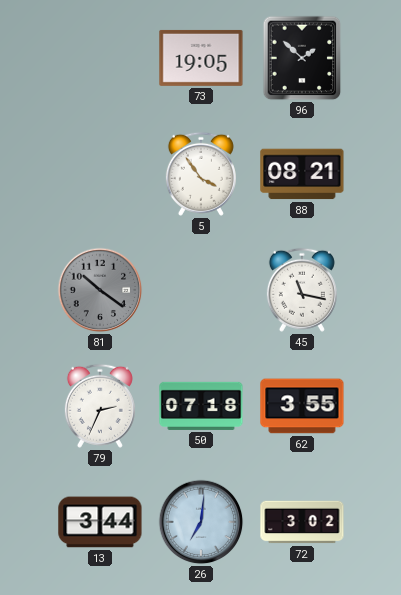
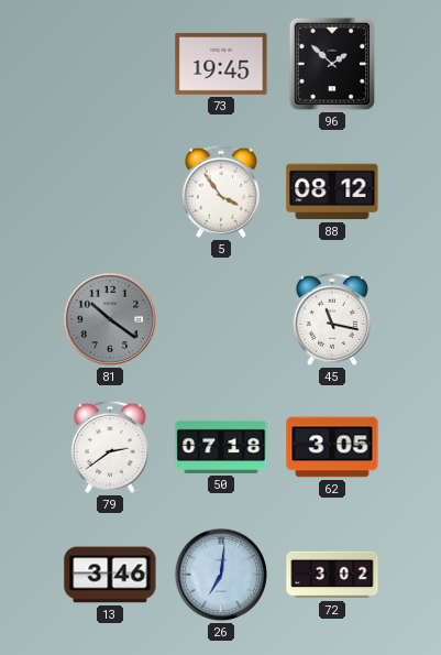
73: 19:05 -> 19:45
88: 08:21 -> 08:12
79: 2:34 -> 2:39
62: 3:55 -> 3:05
13: 3:44 -> 3:46
